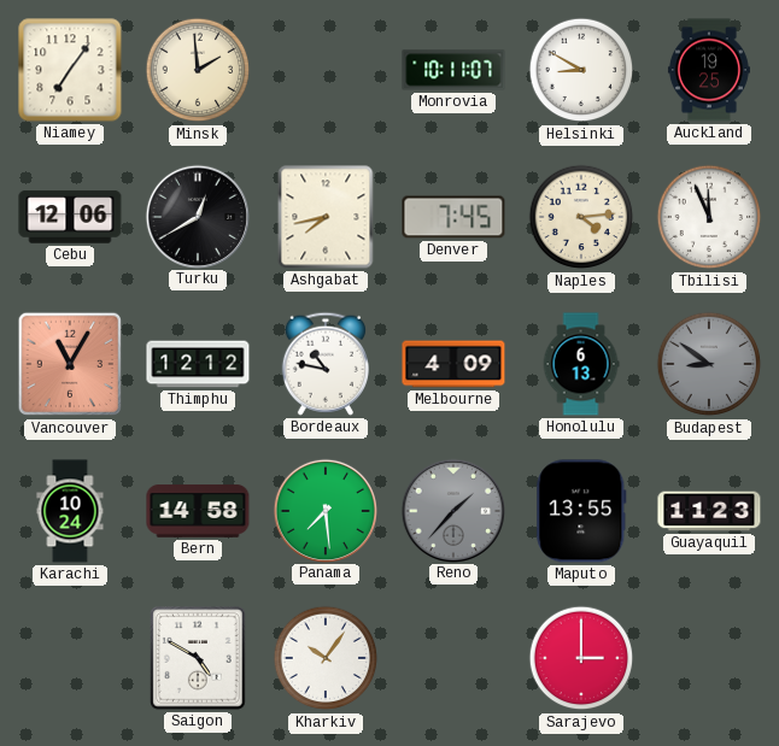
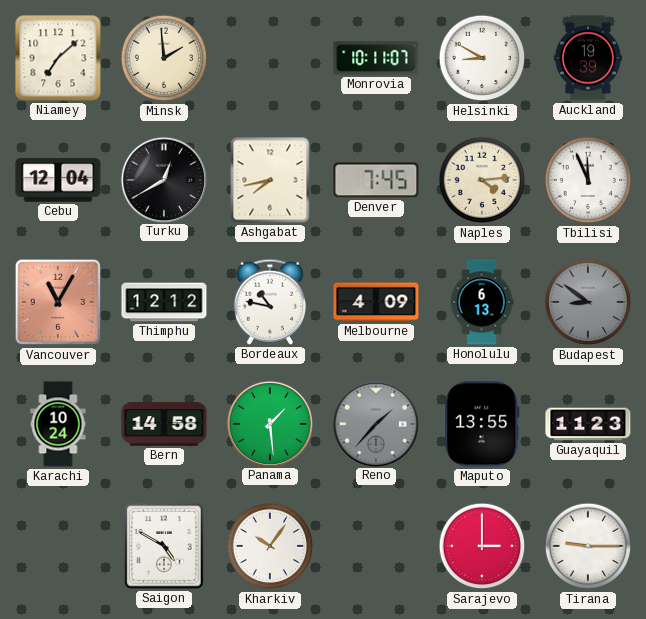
Niamey: 7:06 -> 7:08
Auckland: 19:25 -> 19:39
Cebu: 12:06 -> 12:04
Panama: 7:29 -> 1:29
Tirana: none -> 9:15
